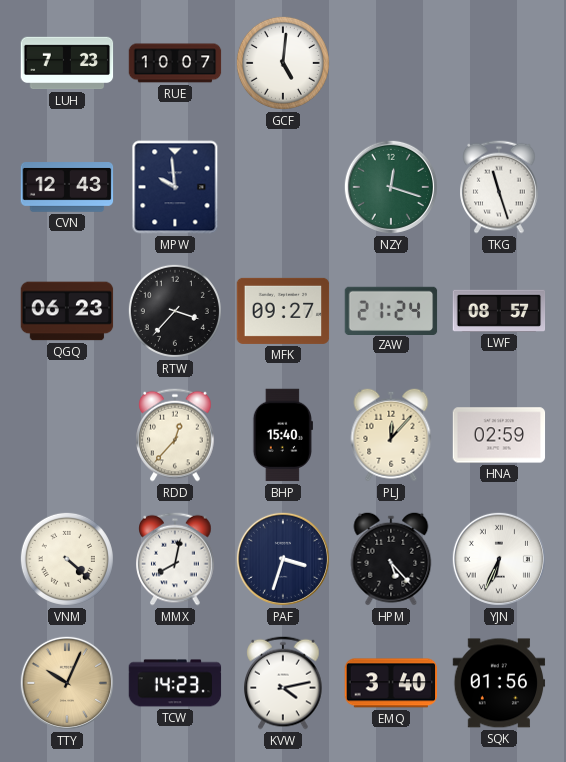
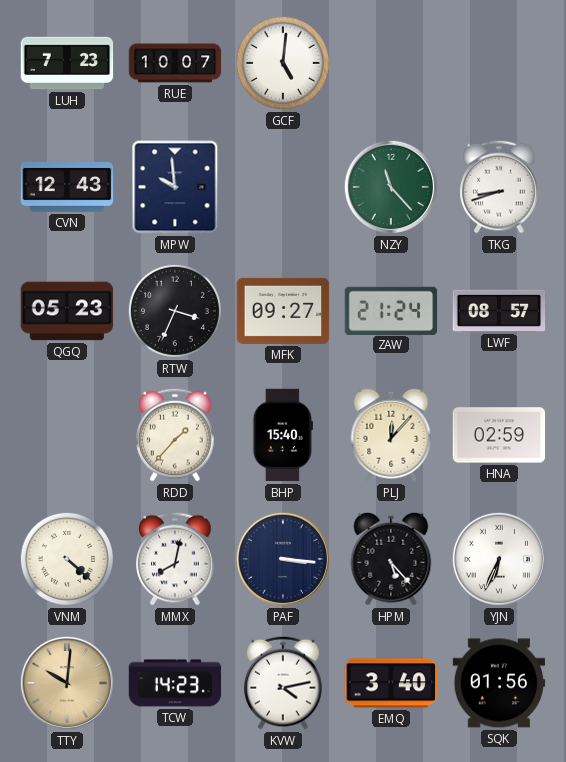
NZY: 12:18 -> 11:23
TKG: 11:27 -> 8:42
QGQ: 06:23 -> 05:23
RTW: 3:37 -> 3:34
RDD: 12:37 -> 1:37
PAF: 3:33 -> 3:16
TTY: 10:04 -> 10:01
